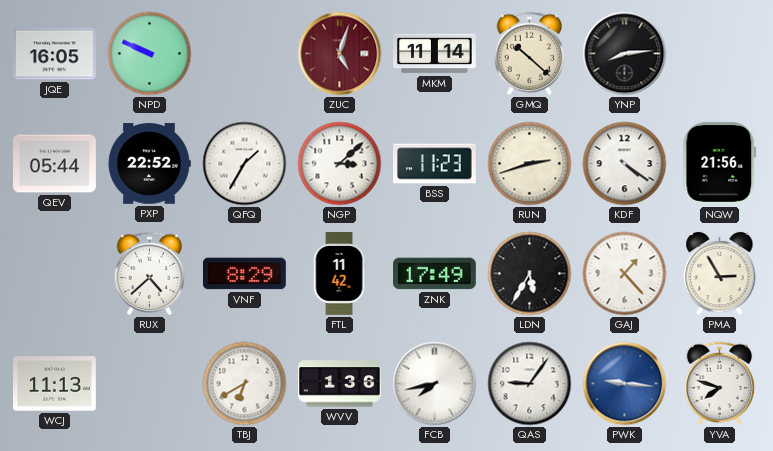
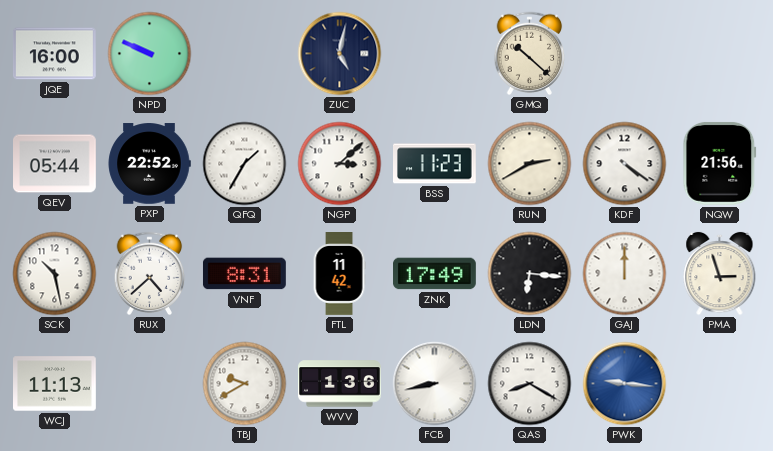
JQE: 16:05 -> 16:00
ZUC: 5:03 -> 5:02
ZUC dial: burgundy -> navy
MKM: 11:14 -> none
YNP: 8:14 -> none
RUN: 2:42 -> 2:40
SCK: none -> 10:28
VNF: 8:29 -> 8:31
LDN: 5:35 -> 6:16
GAJ: 1:23 -> 12:00
PMA: 2:55 -> 2:57
TBJ: 6:40 -> 9:40
FCB: 7:43 -> 8:43
QAS: 9:06 -> 8:20
YVA: 7:48 -> none
